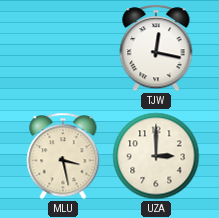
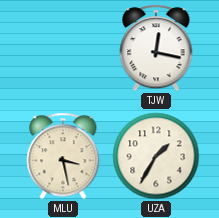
UZA: 3:00 -> 1:35
